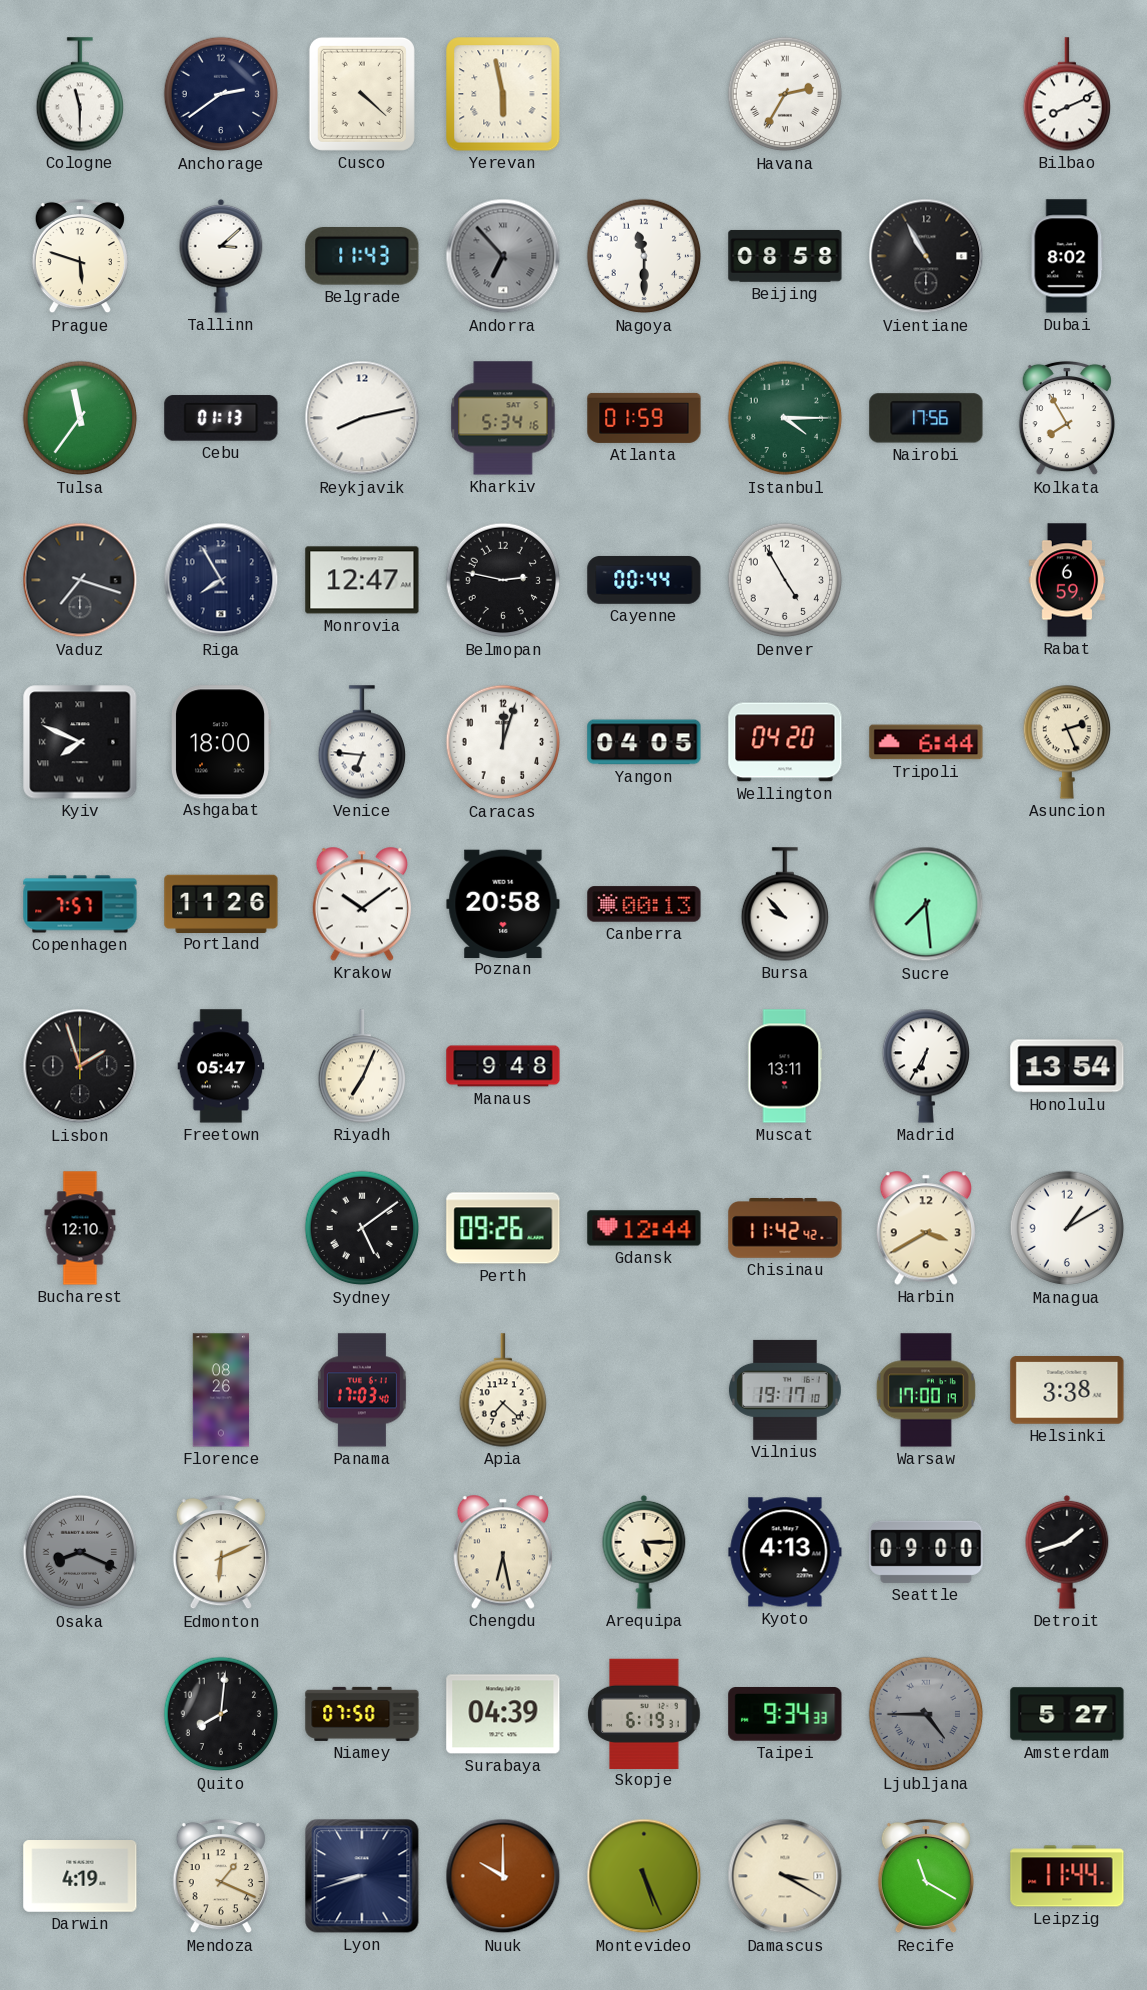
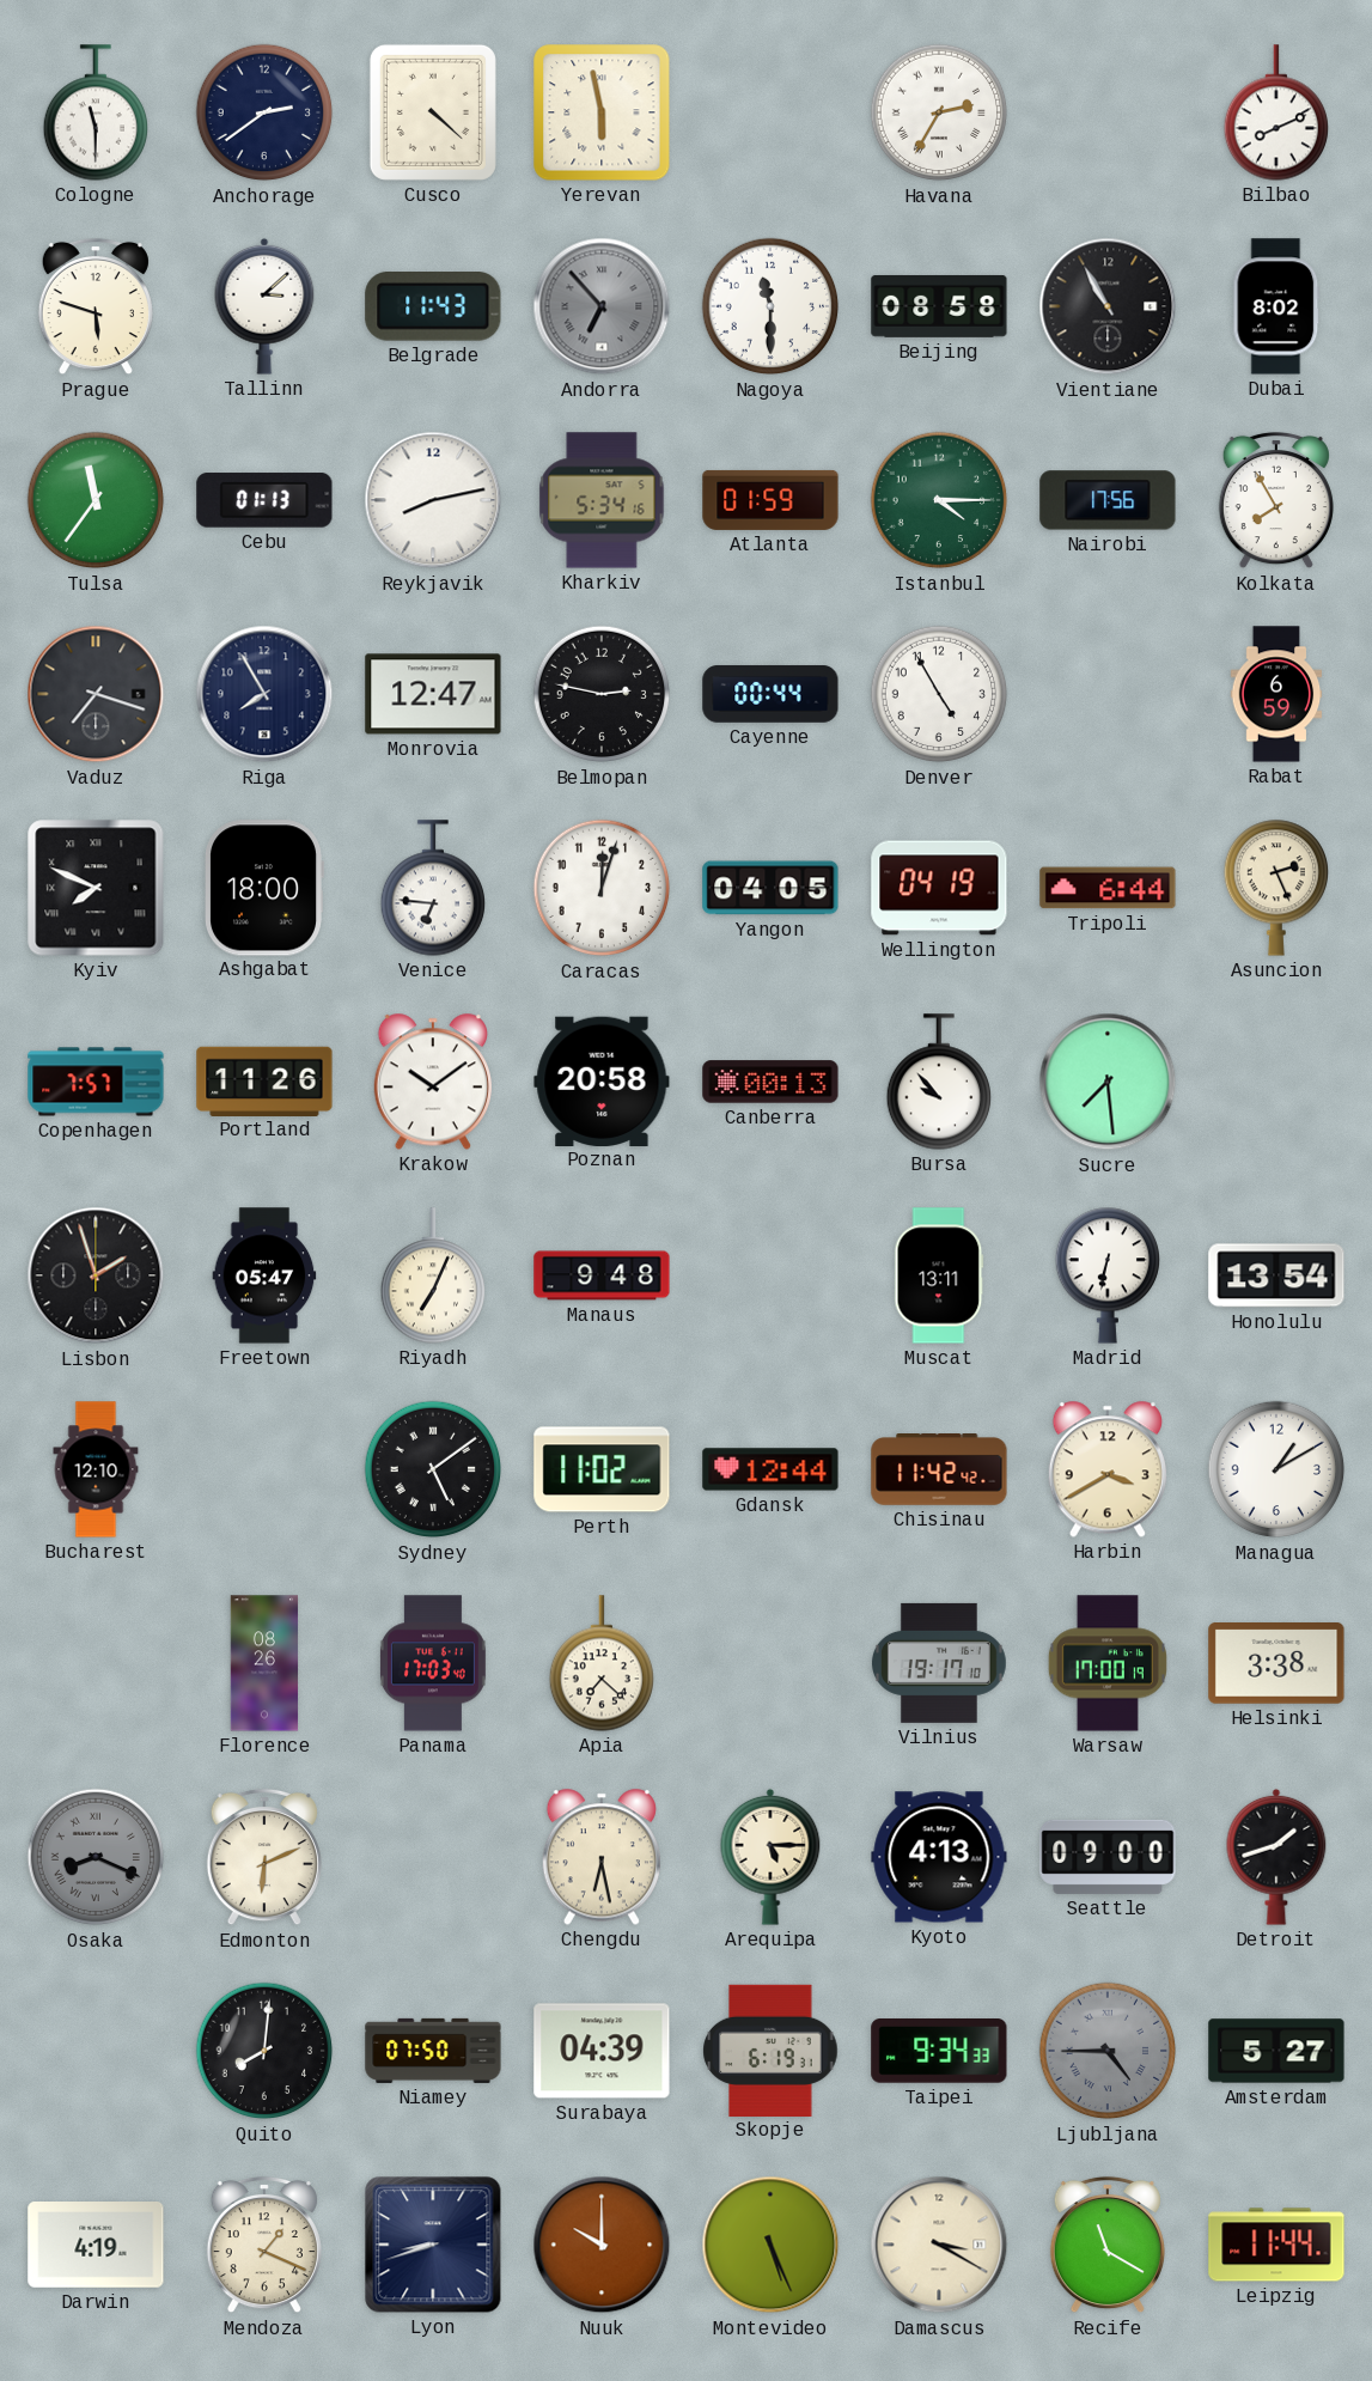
Wellington: 04:20 -> 04:19
Madrid: 6:35 -> 6:32
Perth: 09:26 -> 11:02
